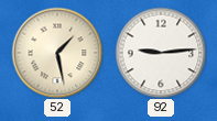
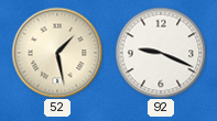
92: 9:14 -> 9:19
